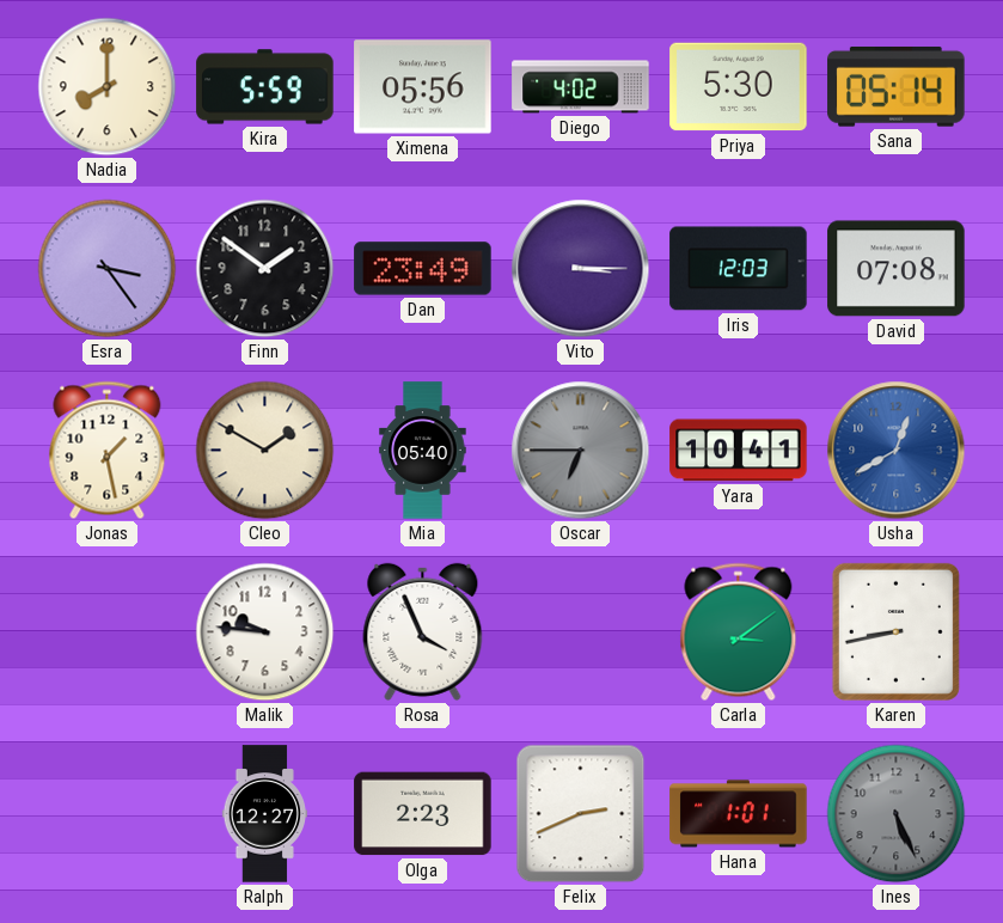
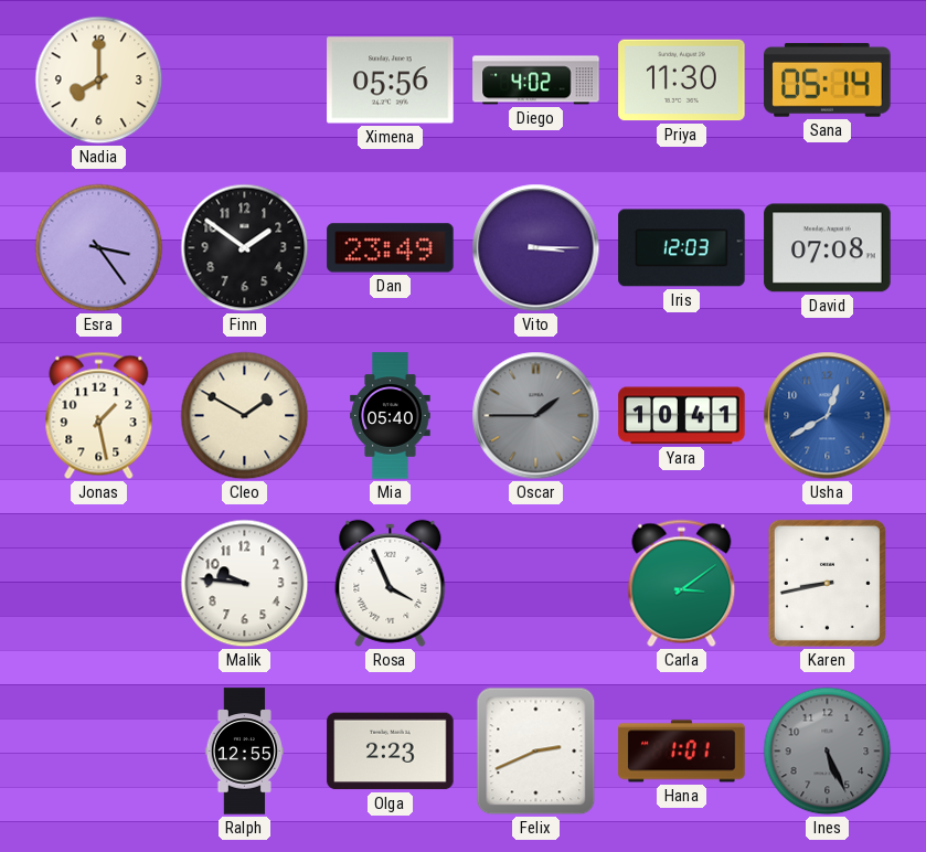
Kira: 5:59 -> none
Priya: 5:30 -> 11:30
Oscar: 6:45 -> 1:45
Ralph: 12:27 -> 12:55
